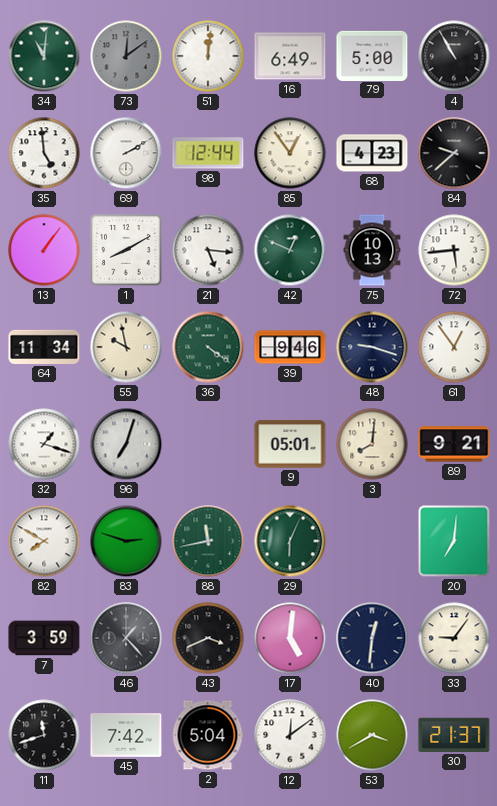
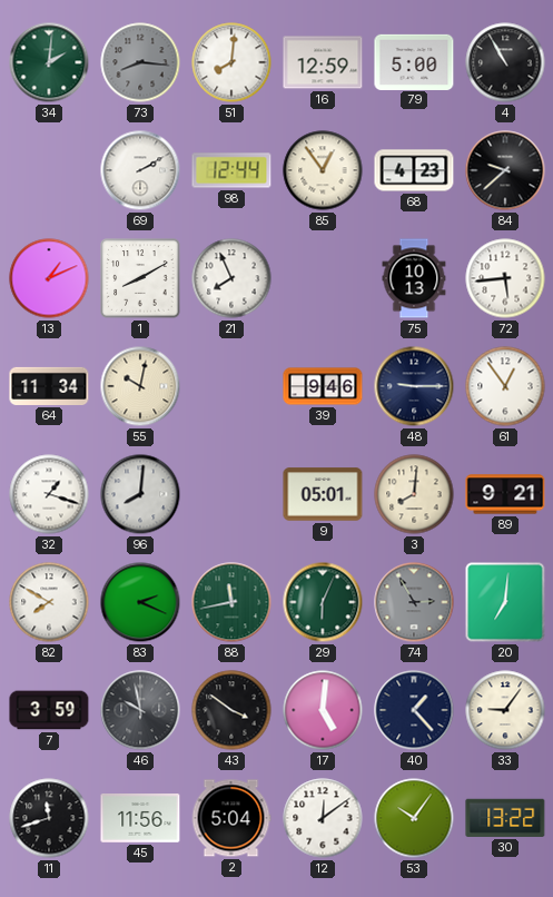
34: 11:01 -> 2:01
73: 12:09 -> 8:16
51: 12:01 -> 8:01
16: 6:49 -> 12:59
35: 4:59 -> none
13: 1:06 -> 1:11
21: 5:16 -> 7:56
42: 12:49 -> none
55: 9:58 -> 10:02
36: 4:21 -> none
48: 9:18 -> 9:15
96: 7:03 -> 8:01
83: 2:48 -> 2:19
74: none -> 2:55
46: 1:23 -> 9:58
43: 3:41 -> 3:51
40: 12:31 -> 1:23
45: 7:42 -> 11:56
53: 3:40 -> 10:06
30: 21:37 -> 13:22
